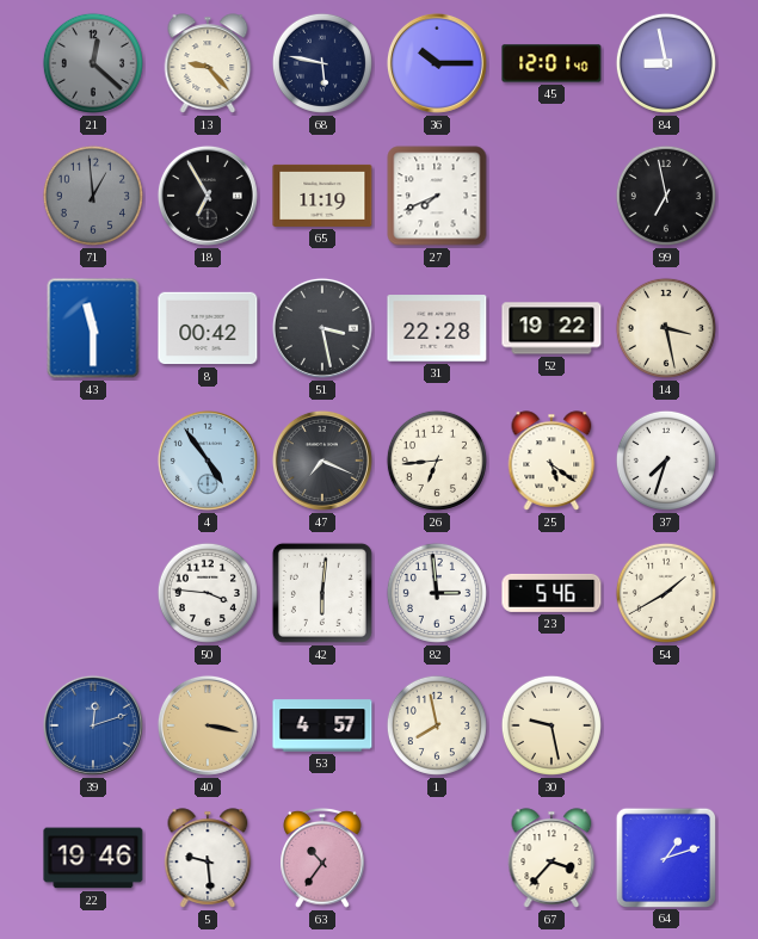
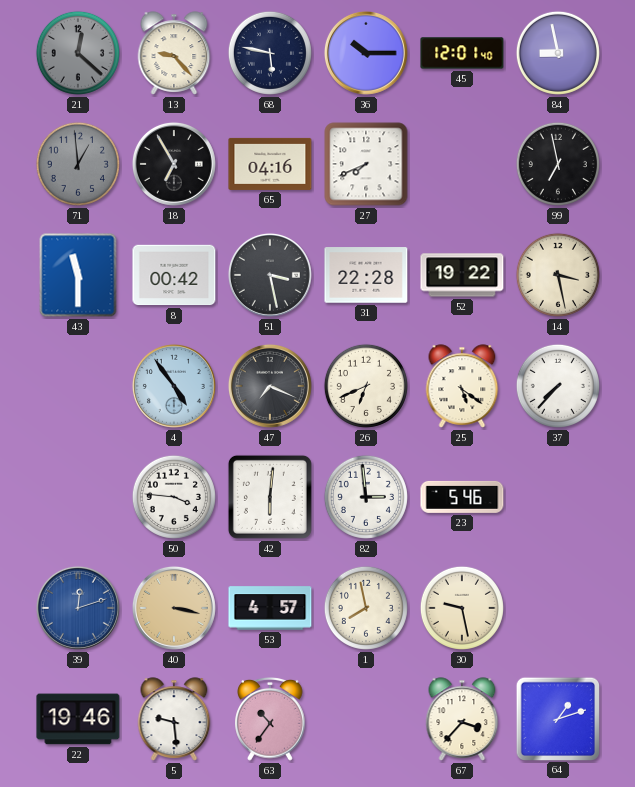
65: 11:19 -> 04:16
26: 6:44 -> 6:41
37: 7:33 -> 7:37
54: 1:40 -> none
